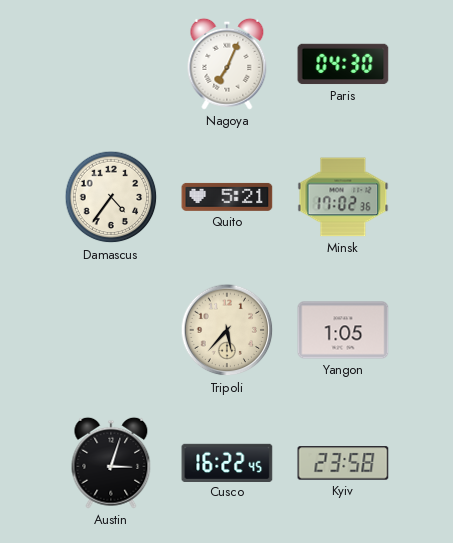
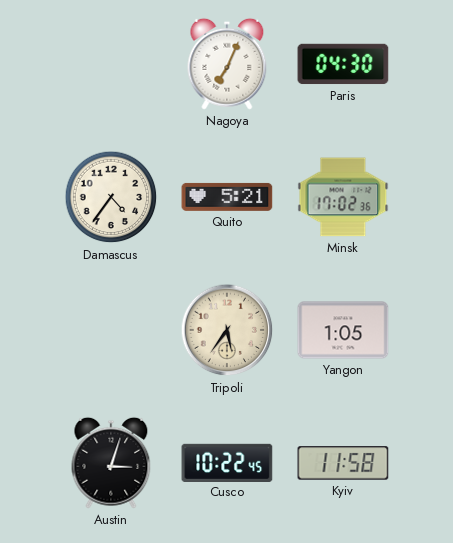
Tripoli: 5:37 -> 5:36
Cusco: 16:22 -> 10:22
Kyiv: 23:58 -> 11:58
